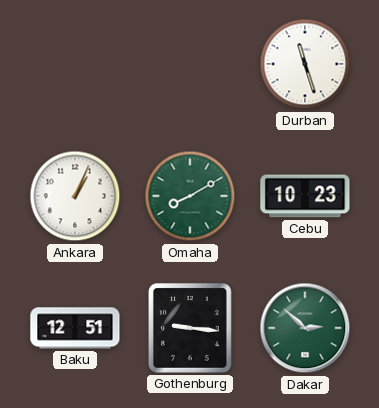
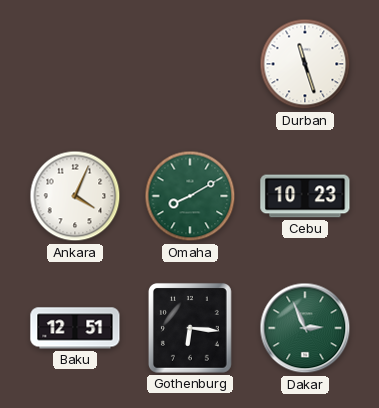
Ankara: 1:04 -> 4:04
Gothenburg: 9:16 -> 6:16
Dakar: 2:52 -> 2:56
